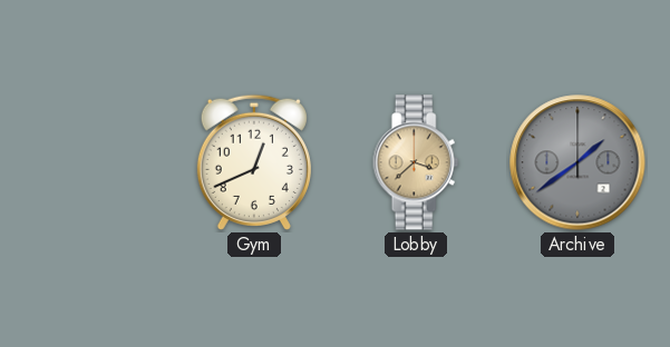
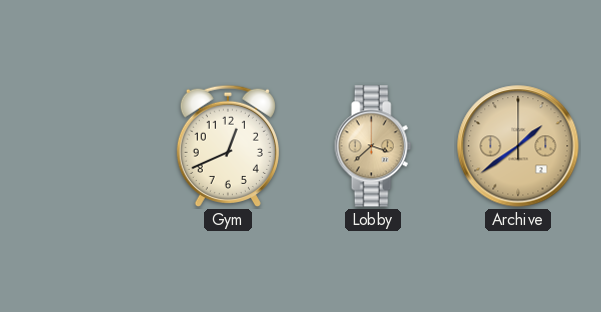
Archive dial: grey -> champagne
